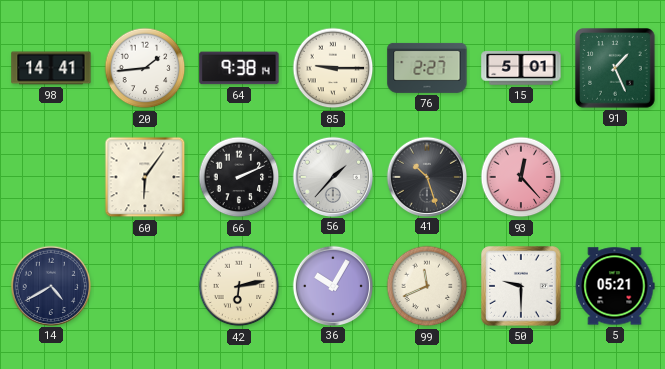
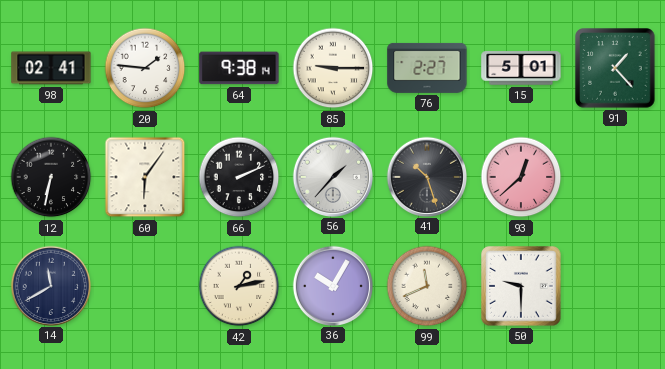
98: 14:41 -> 02:41
20: 1:44 -> 1:46
91: 1:26 -> 1:23
12: none -> 6:32
93: 12:23 -> 12:38
14: 4:40 -> 11:40
42: 6:13 -> 1:13
5: 05:21 -> none
